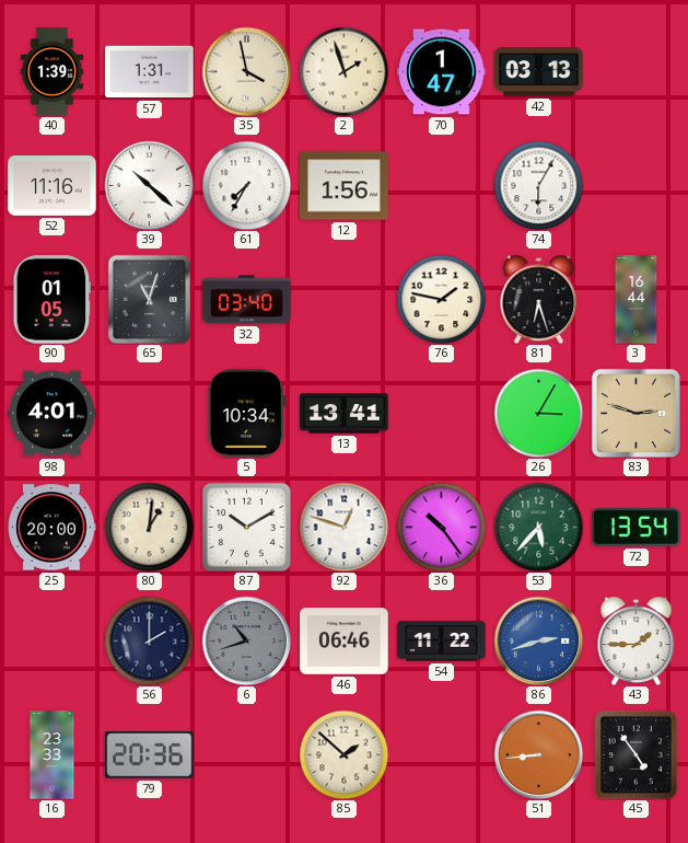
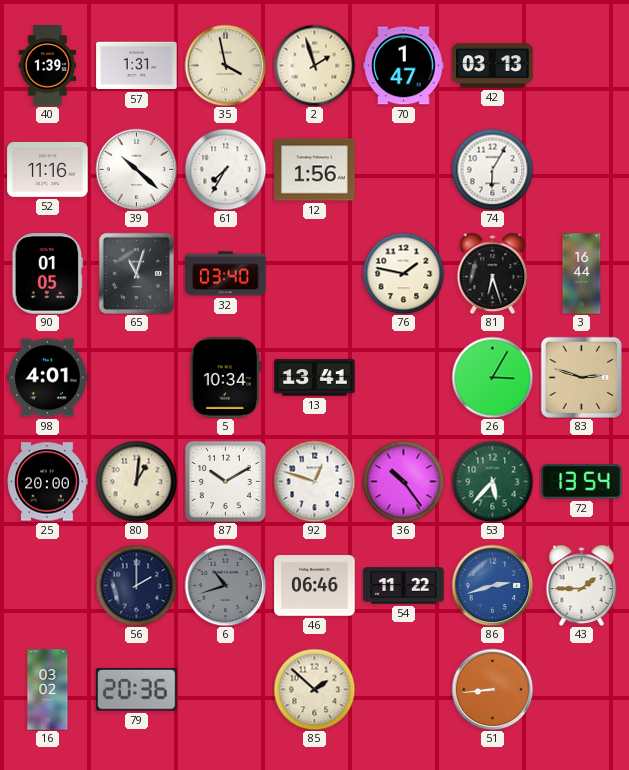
16: 23:33 -> 03:02
45: 4:54 -> none
